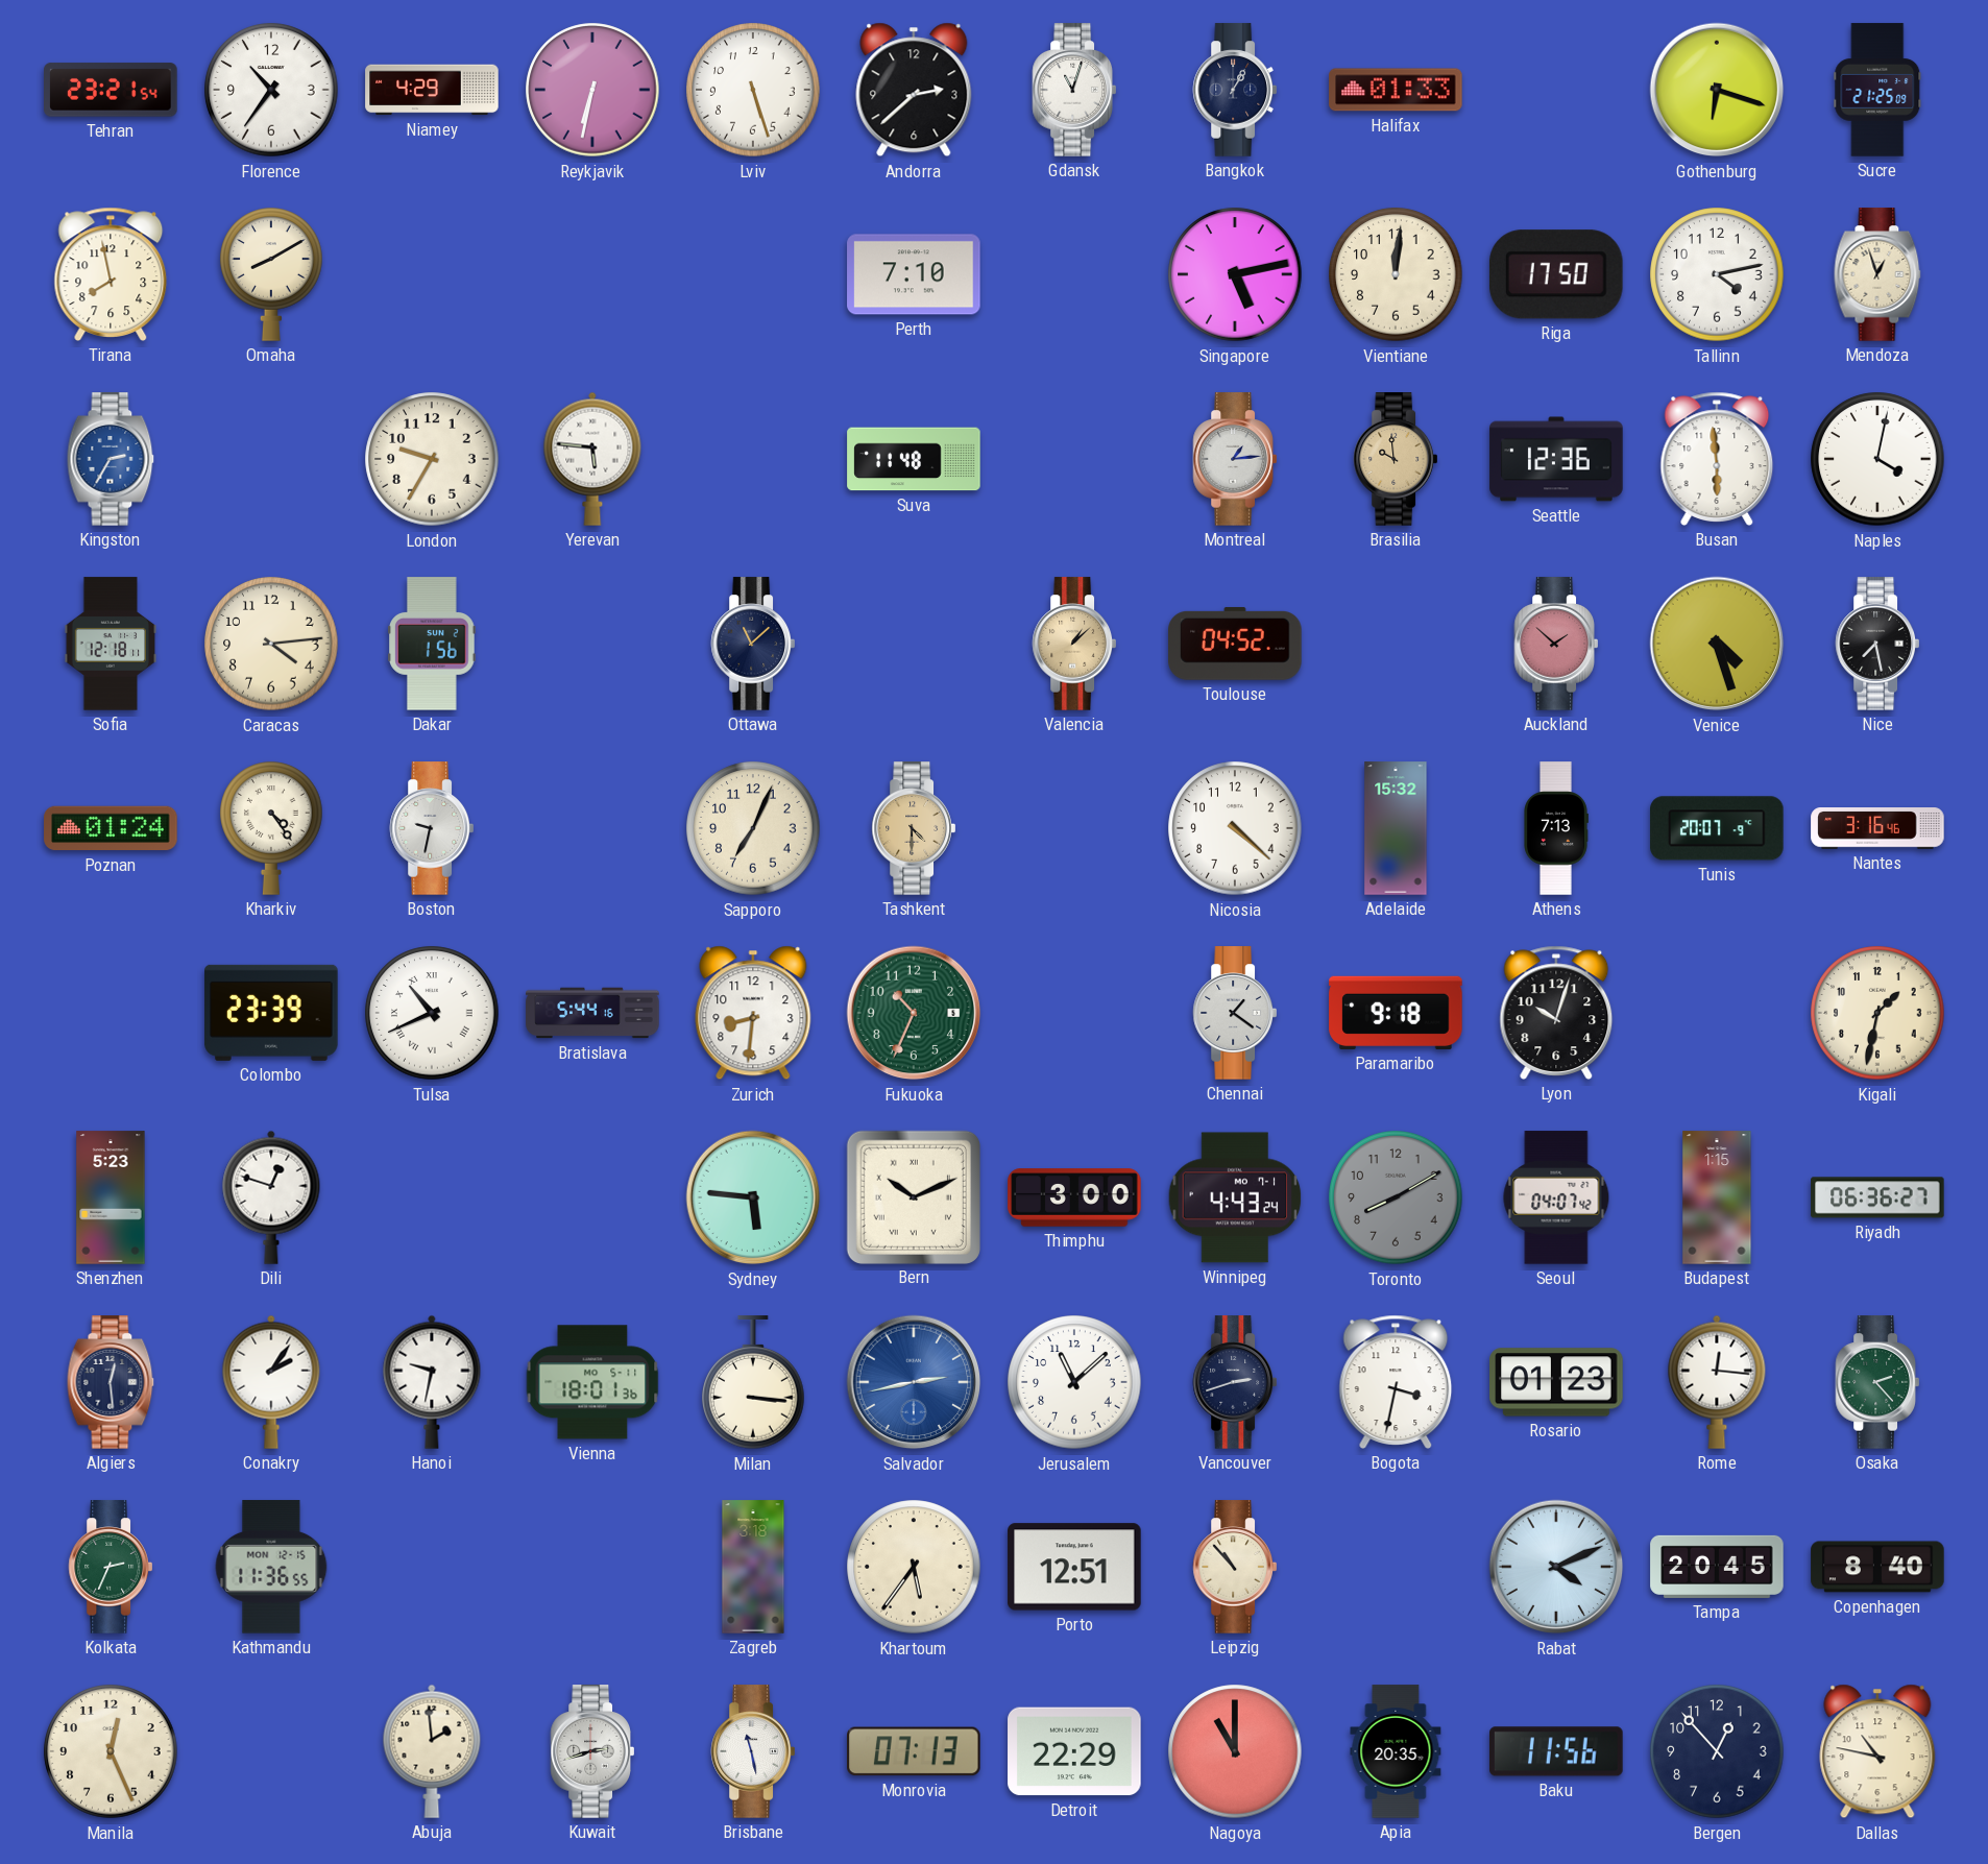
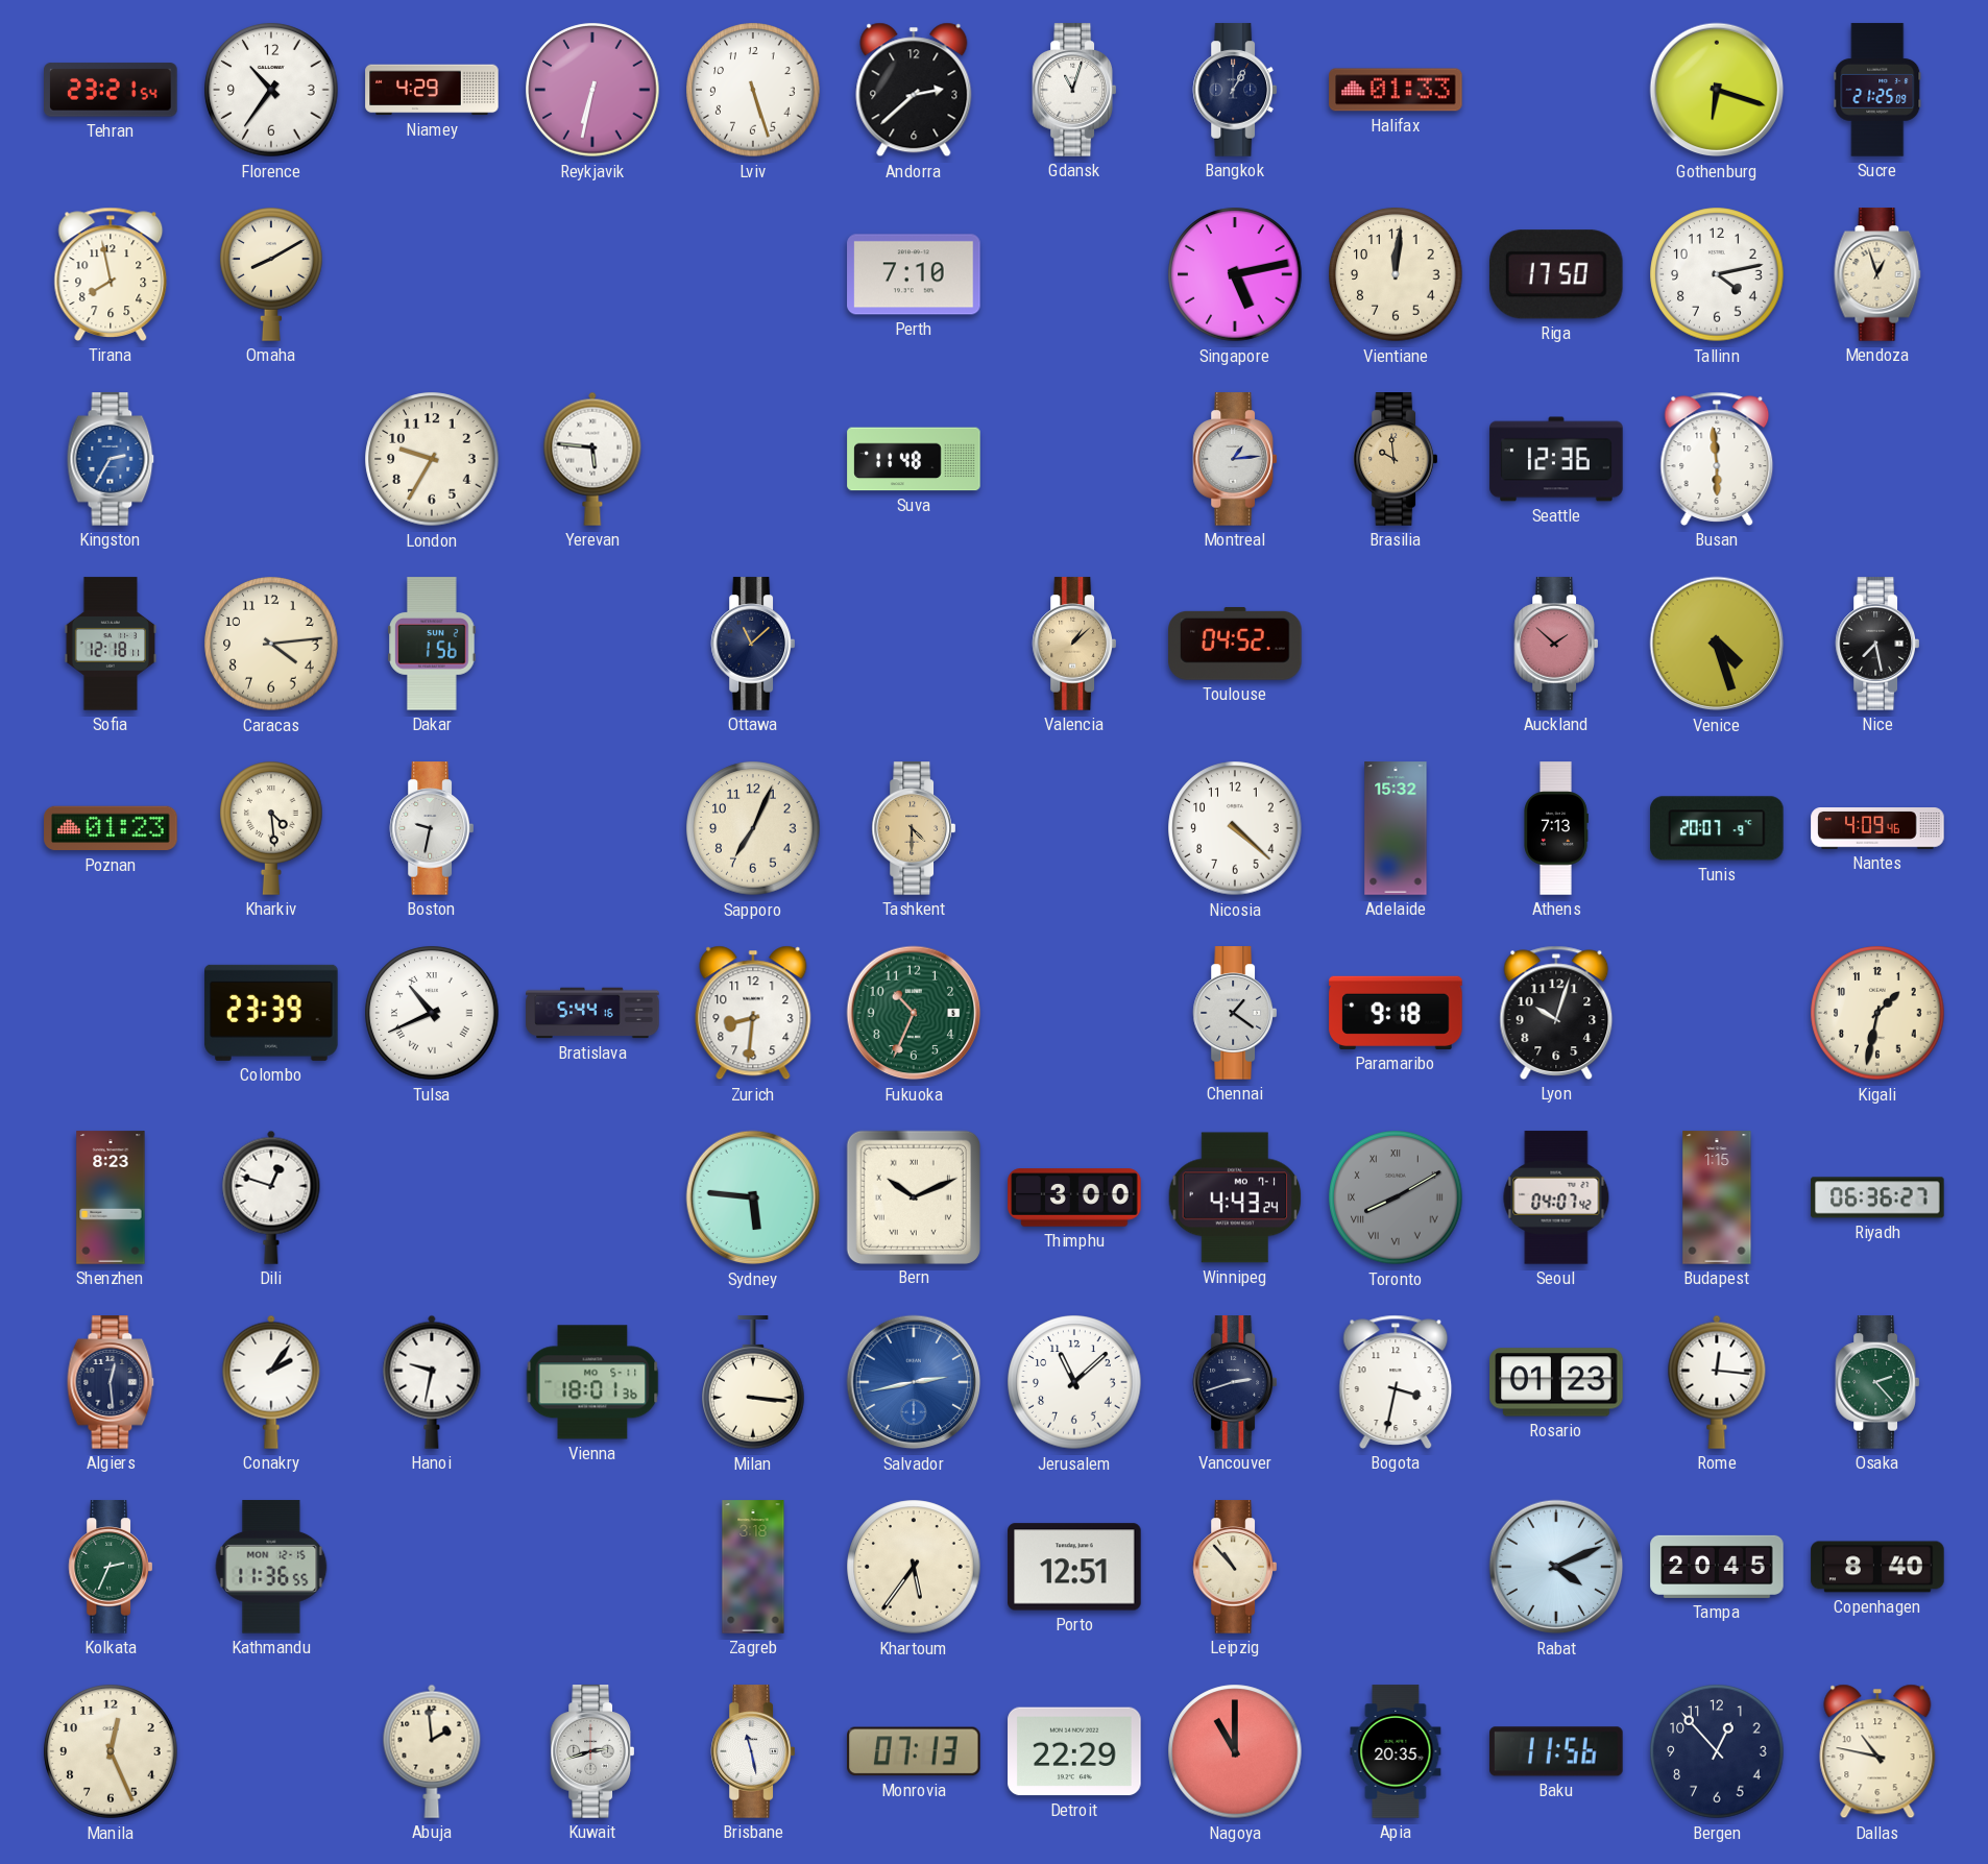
Naples: 4:02 -> none
Poznan: 01:24 -> 01:23
Kharkiv: 4:24 -> 4:29
Nantes: 3:16 -> 4:09
Shenzhen: 5:23 -> 8:23
Toronto numerals: Arabic -> Roman
